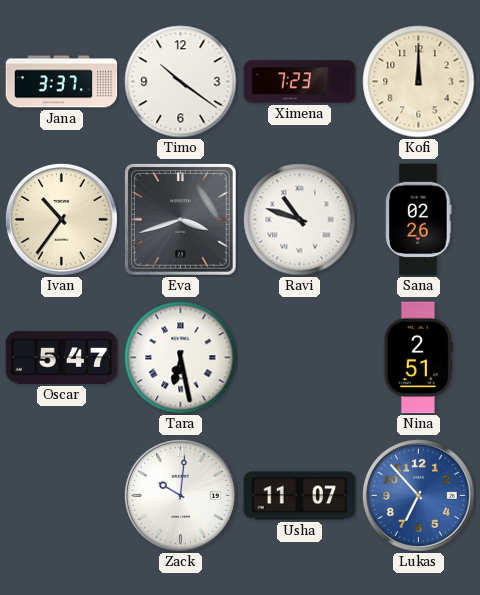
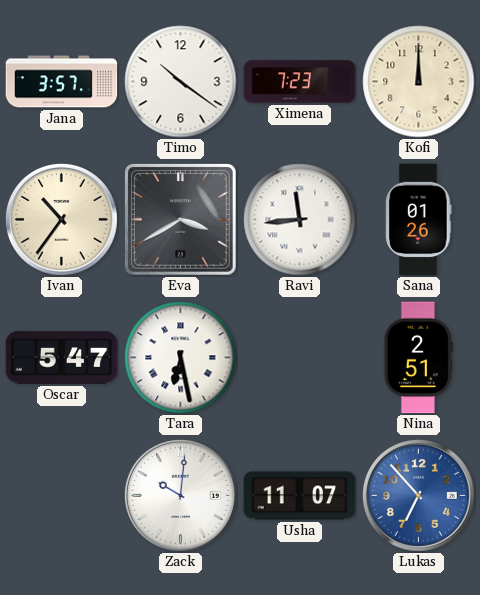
Jana: 3:37 -> 3:57
Eva: 3:42 -> 3:40
Ravi: 10:48 -> 11:44
Sana: 02:26 -> 01:26
